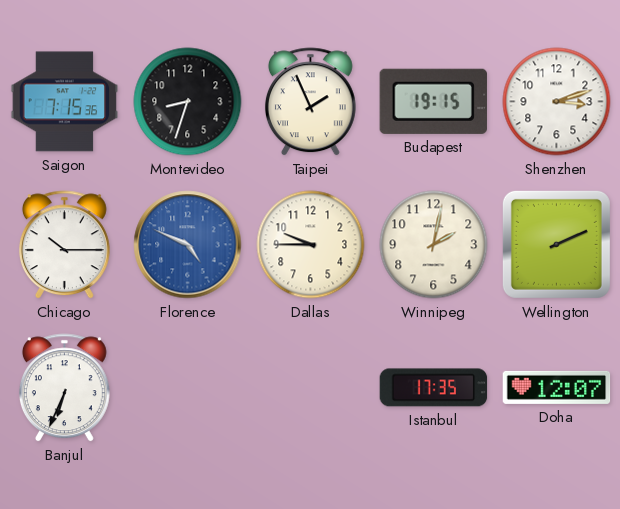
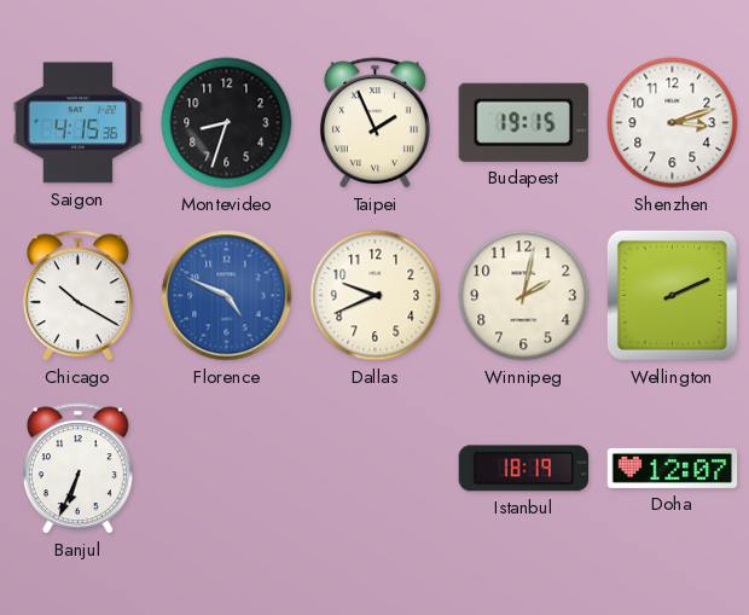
Saigon: 7:15 -> 4:15
Chicago: 10:15 -> 10:20
Dallas: 9:45 -> 9:41
Istanbul: 17:35 -> 18:19
